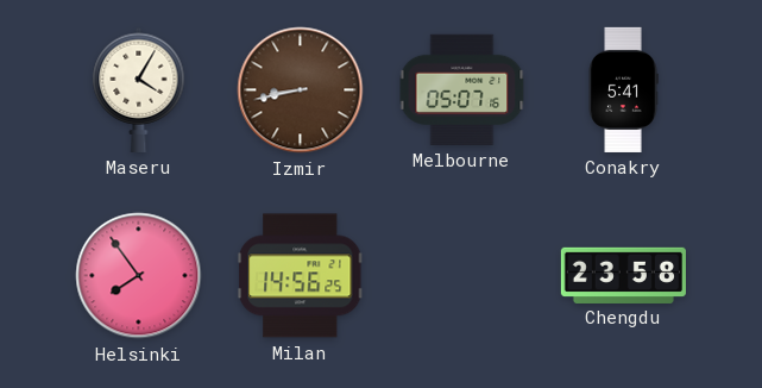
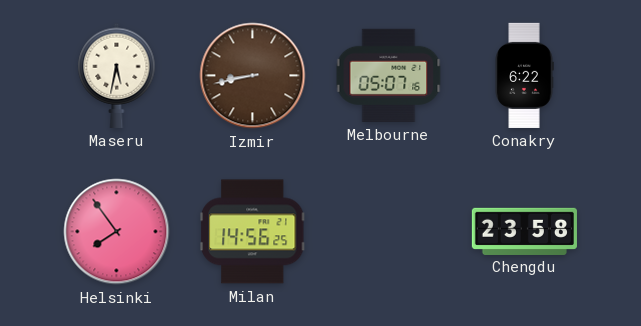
Maseru: 4:05 -> 5:32
Conakry: 5:41 -> 6:22
